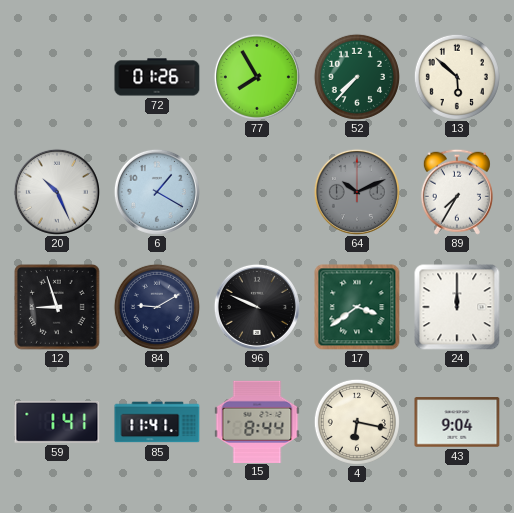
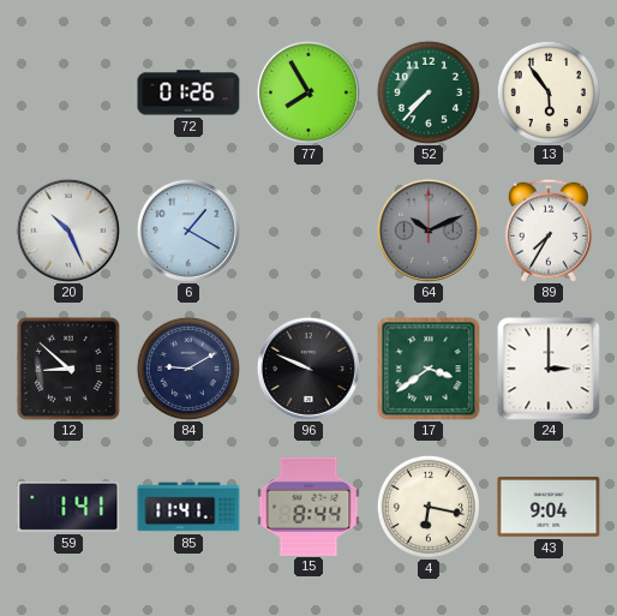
13: 5:52 -> 5:54
12: 8:57 -> 8:52
24: 12:00 -> 3:00
